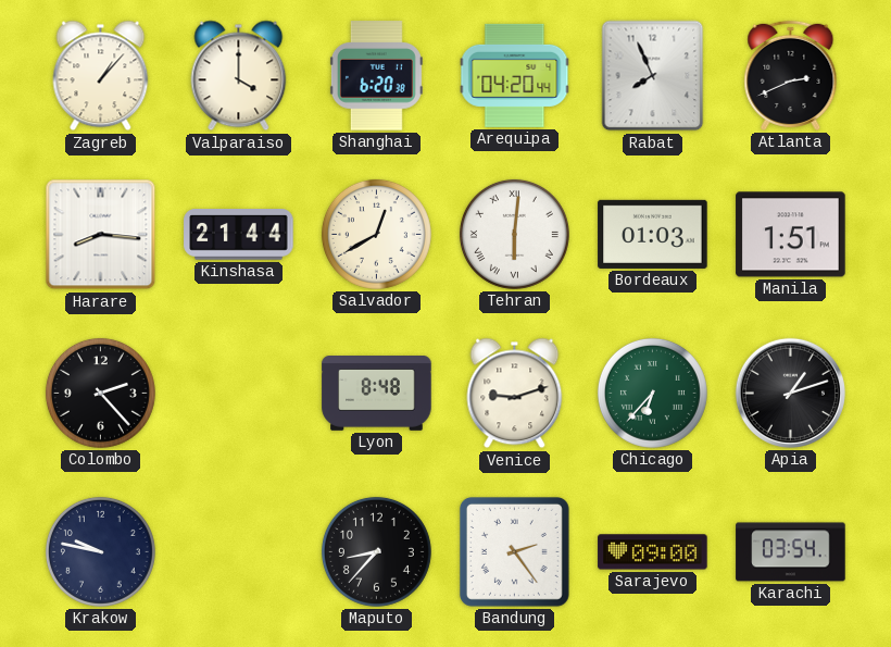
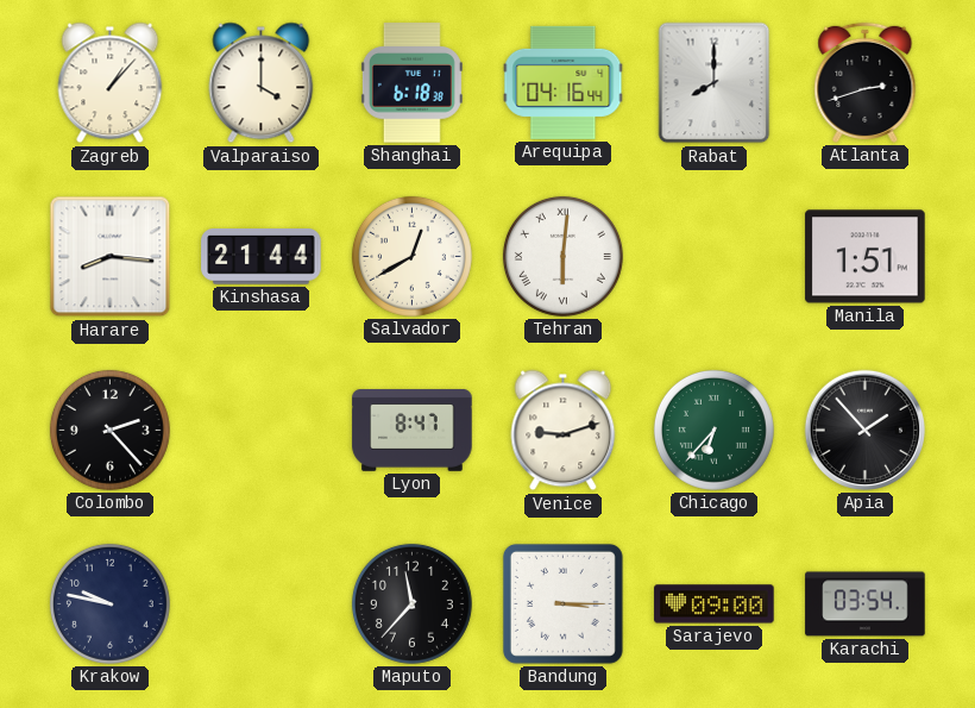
Shanghai: 6:20 -> 6:18
Arequipa: 04:20 -> 04:16
Rabat: 7:56 -> 8:00
Atlanta: 2:41 -> 2:42
Bordeaux: 01:03 -> none
Lyon: 8:48 -> 8:47
Apia: 1:12 -> 1:53
Maputo: 8:37 -> 11:37
Bandung: 2:24 -> 3:15
